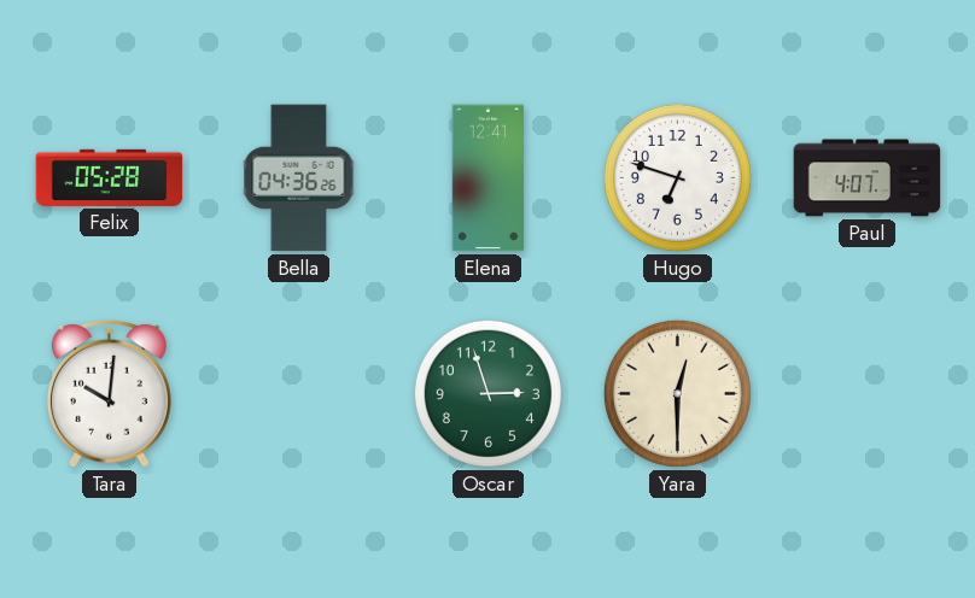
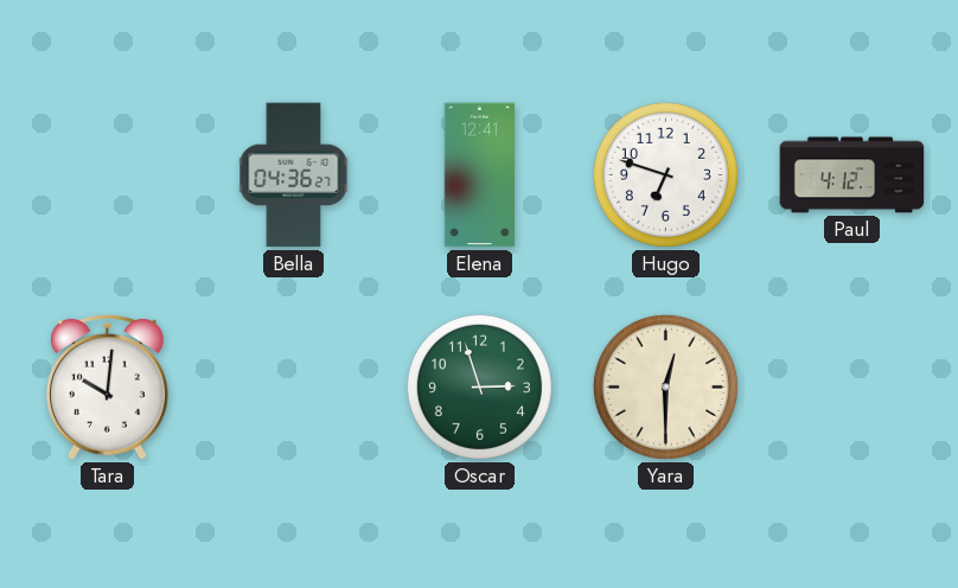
Felix: 05:28 -> none
Bella: 04:36:26 -> 04:36:27
Paul: 4:07 -> 4:12
